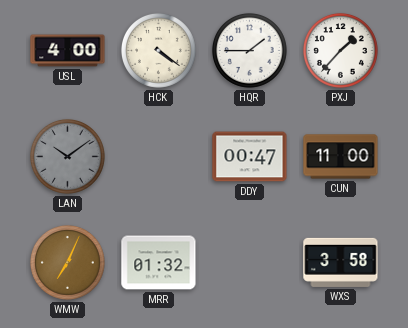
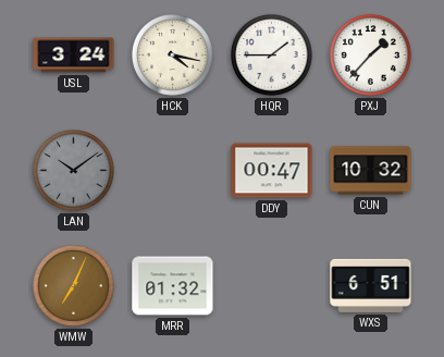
USL: 4:00 -> 3:24
HCK: 4:21 -> 4:17
CUN: 11:00 -> 10:32
WXS: 3:58 -> 6:51
